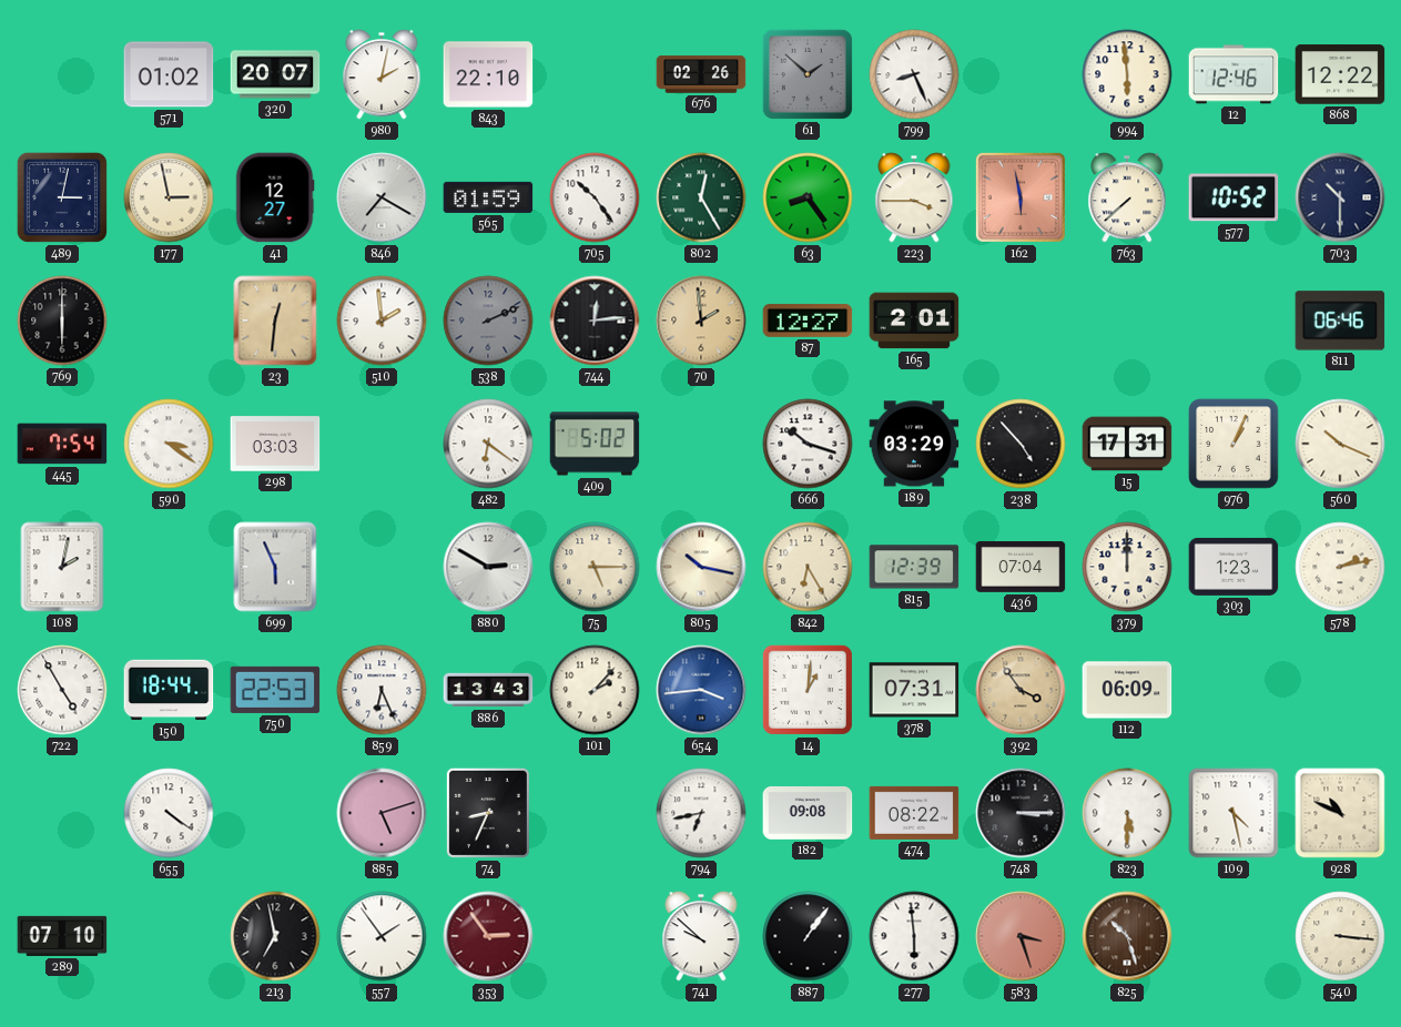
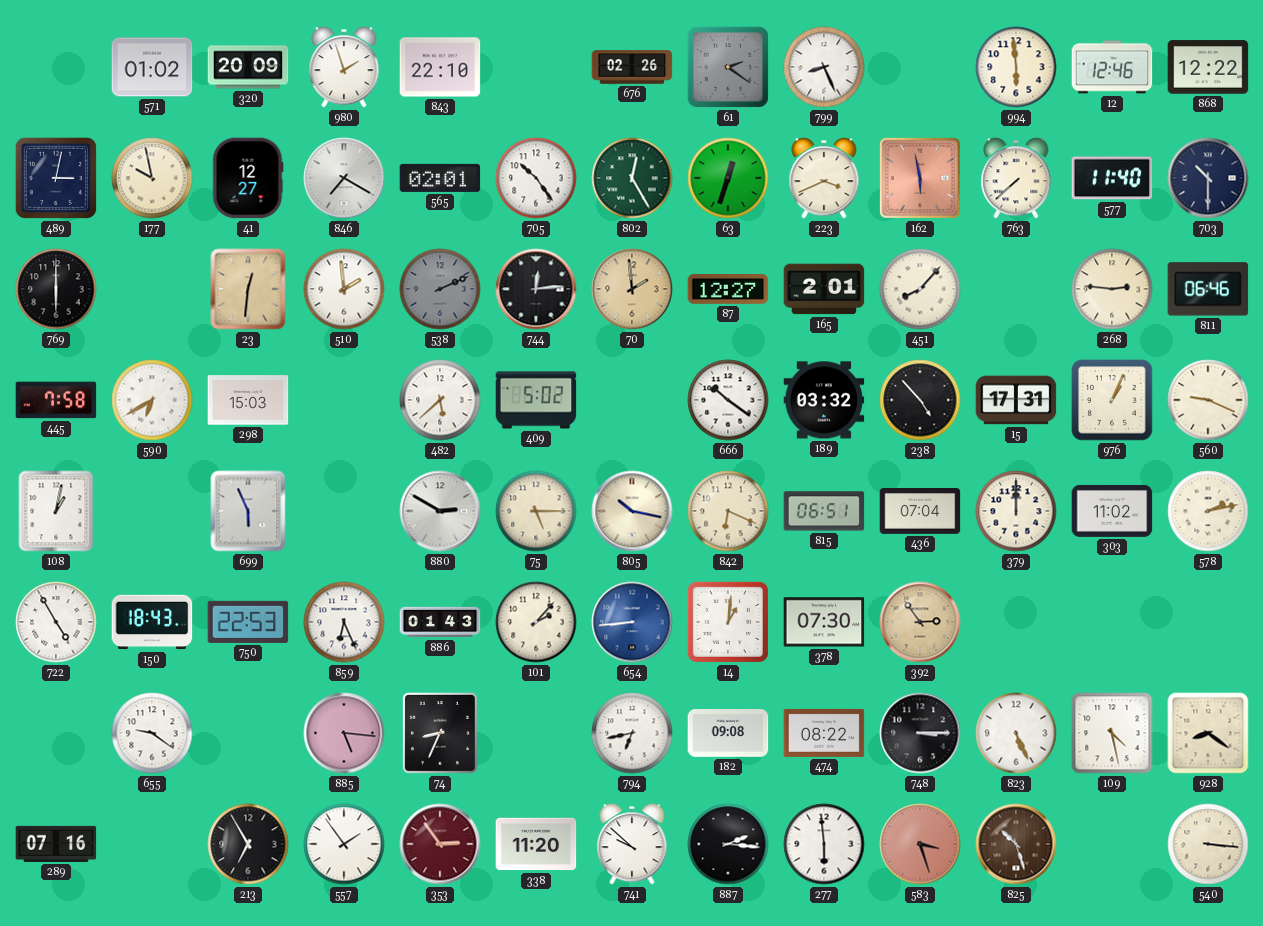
320: 20:07 -> 20:09
980: 2:02 -> 1:57
61: 1:52 -> 2:21
177: 2:58 -> 9:58
565: 01:59 -> 02:01
63: 8:24 -> 12:33
223: 3:45 -> 3:41
577: 10:52 -> 11:40
451: none -> 8:07
268: none -> 2:46
445: 7:54 -> 7:58
590: 3:21 -> 6:40
298: 03:03 -> 15:03
482: 6:21 -> 5:38
666: 10:18 -> 10:21
189: 03:29 -> 03:32
560: 10:19 -> 9:19
108: 2:02 -> 1:02
842: 6:25 -> 6:19
815: 12:39 -> 06:51
303: 1:23 -> 11:02
150: 18:44 -> 18:43
886: 13:43 -> 01:43
654: 3:44 -> 8:44
378: 07:31 -> 07:30
392: 3:54 -> 2:54
112: 06:09 -> none
655: 4:21 -> 9:21
885: 5:12 -> 5:16
823: 5:30 -> 5:26
928: 10:49 -> 8:21
289: 07:10 -> 07:16
213: 6:58 -> 6:55
338: none -> 11:20
887: 1:06 -> 2:16
